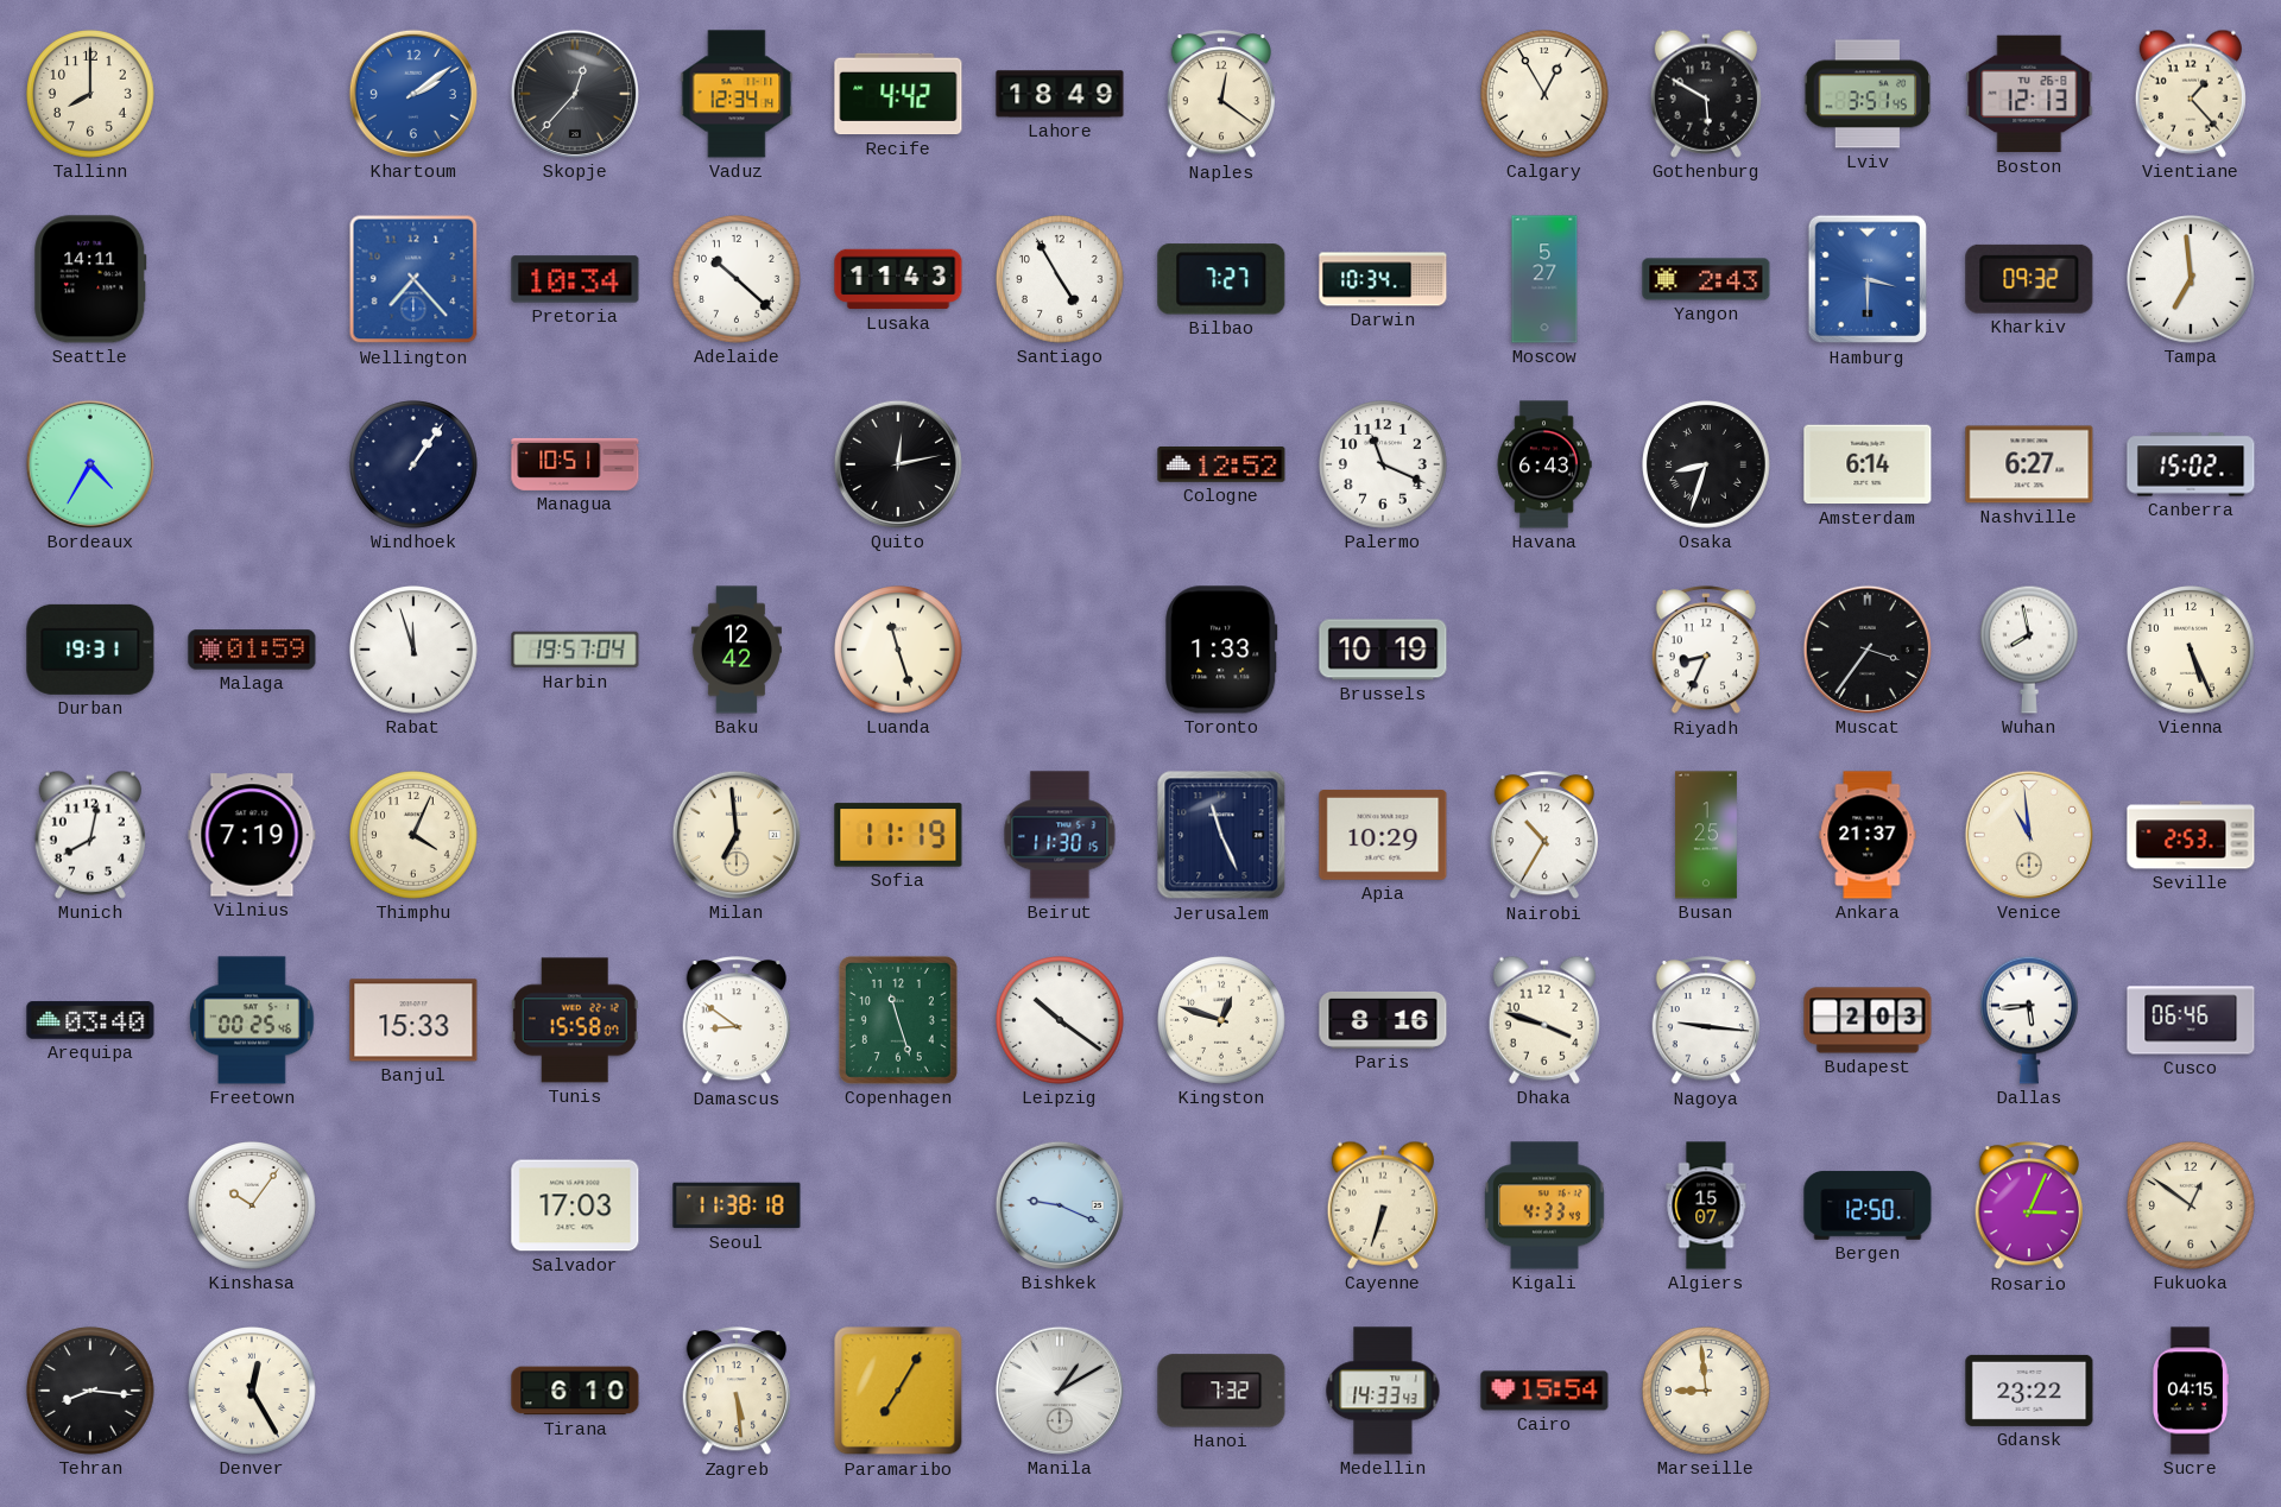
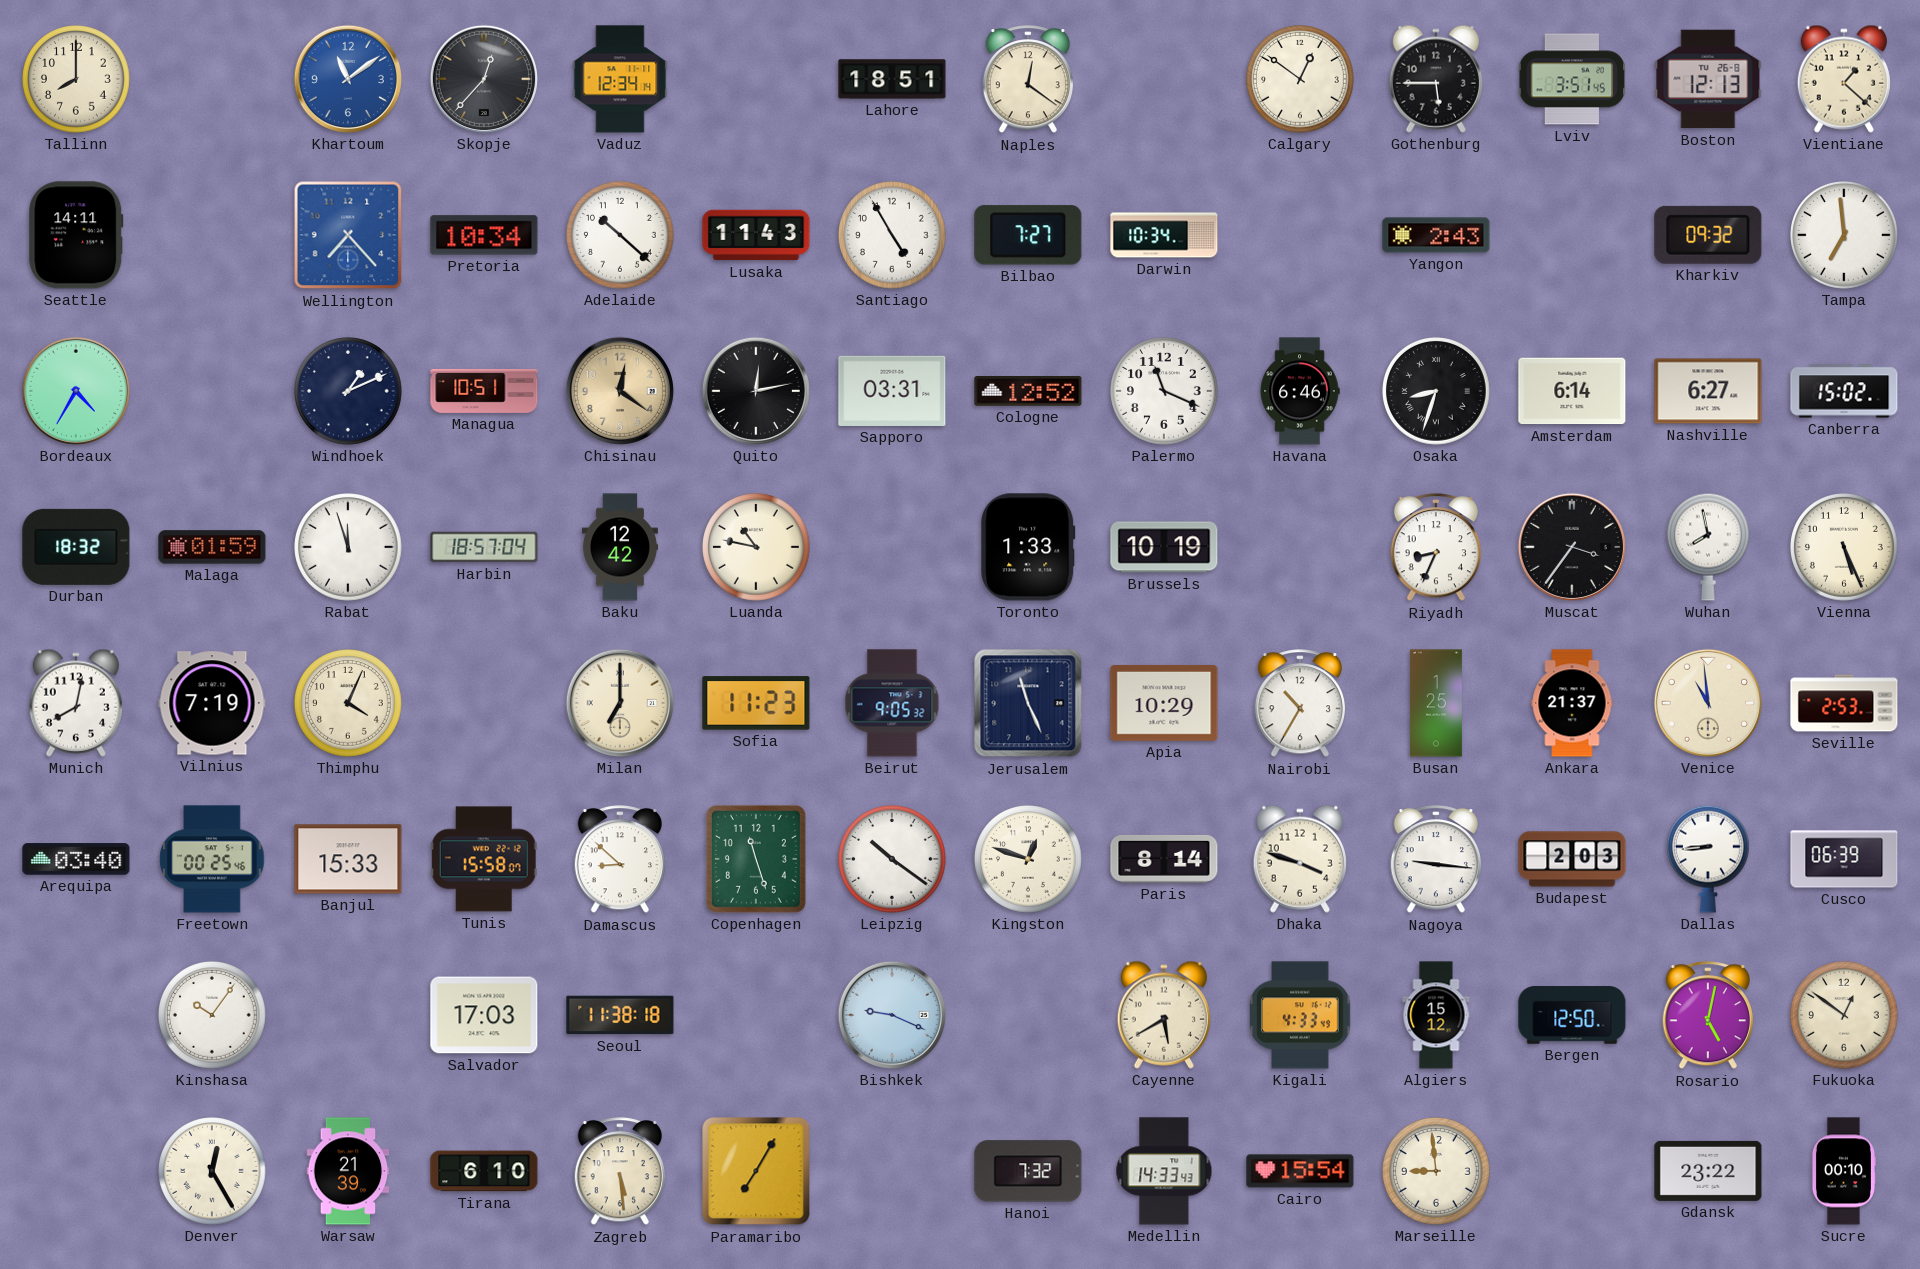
Khartoum: 2:09 -> 11:09
Recife: 4:42 -> none
Lahore: 18:49 -> 18:51
Calgary: 12:55 -> 12:51
Gothenburg: 5:50 -> 5:45
Vientiane: 1:23 -> 1:22
Moscow: 5:27 -> none
Hamburg: 3:30 -> none
Windhoek: 1:06 -> 1:11
Chisinau: none -> 12:21
Sapporo: none -> 03:31
Havana: 6:43 -> 6:46
Durban: 19:31 -> 18:32
Harbin: 19:57 -> 18:57
Luanda: 11:27 -> 10:47
Milan: 6:59 -> 7:00
Sofia: 11:19 -> 11:23
Beirut: 11:30 -> 9:05
Damascus: 8:51 -> 8:52
Paris: 8:16 -> 8:14
Dallas: 5:44 -> 8:44
Cusco: 06:46 -> 06:39
Cayenne: 6:33 -> 5:40
Algiers: 15:07 -> 15:12
Rosario: 3:04 -> 5:02
Tehran: 8:16 -> none
Warsaw: none -> 21:39
Manila: 1:10 -> none
Sucre: 04:15 -> 00:10
